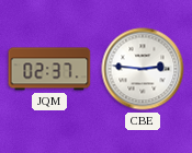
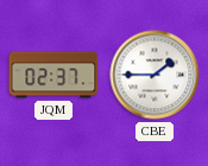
CBE: 2:46 -> 1:45
